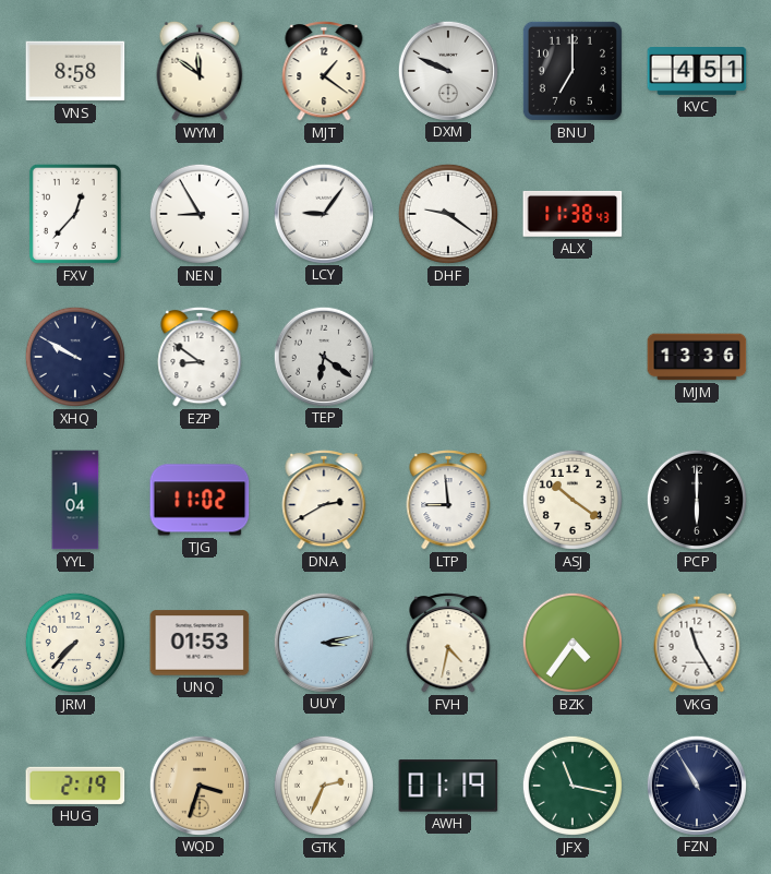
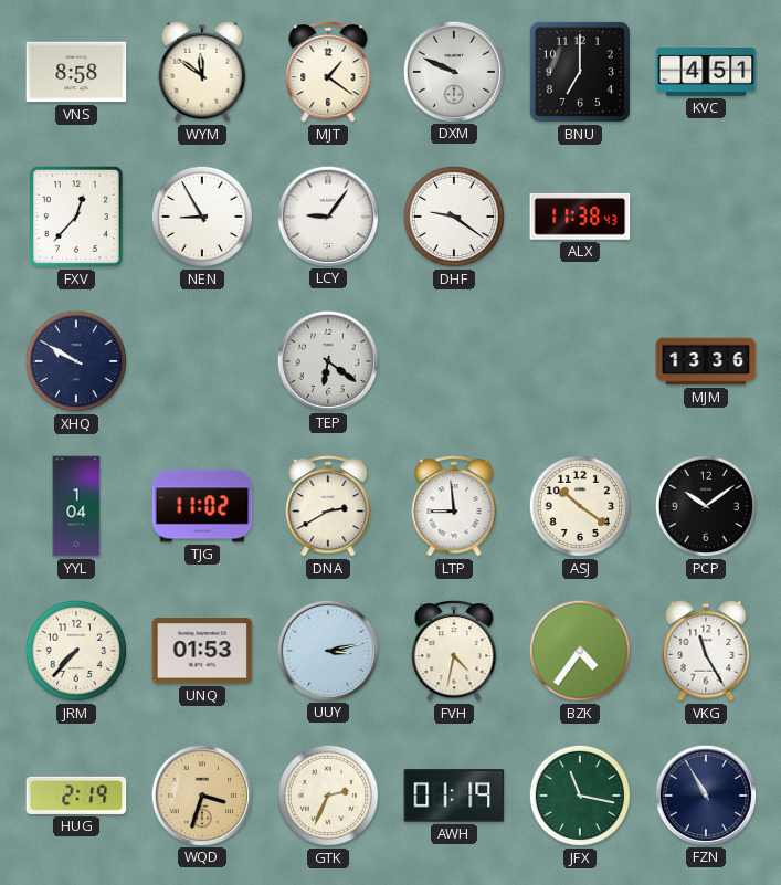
EZP: 8:51 -> none
PCP: 6:00 -> 10:09
